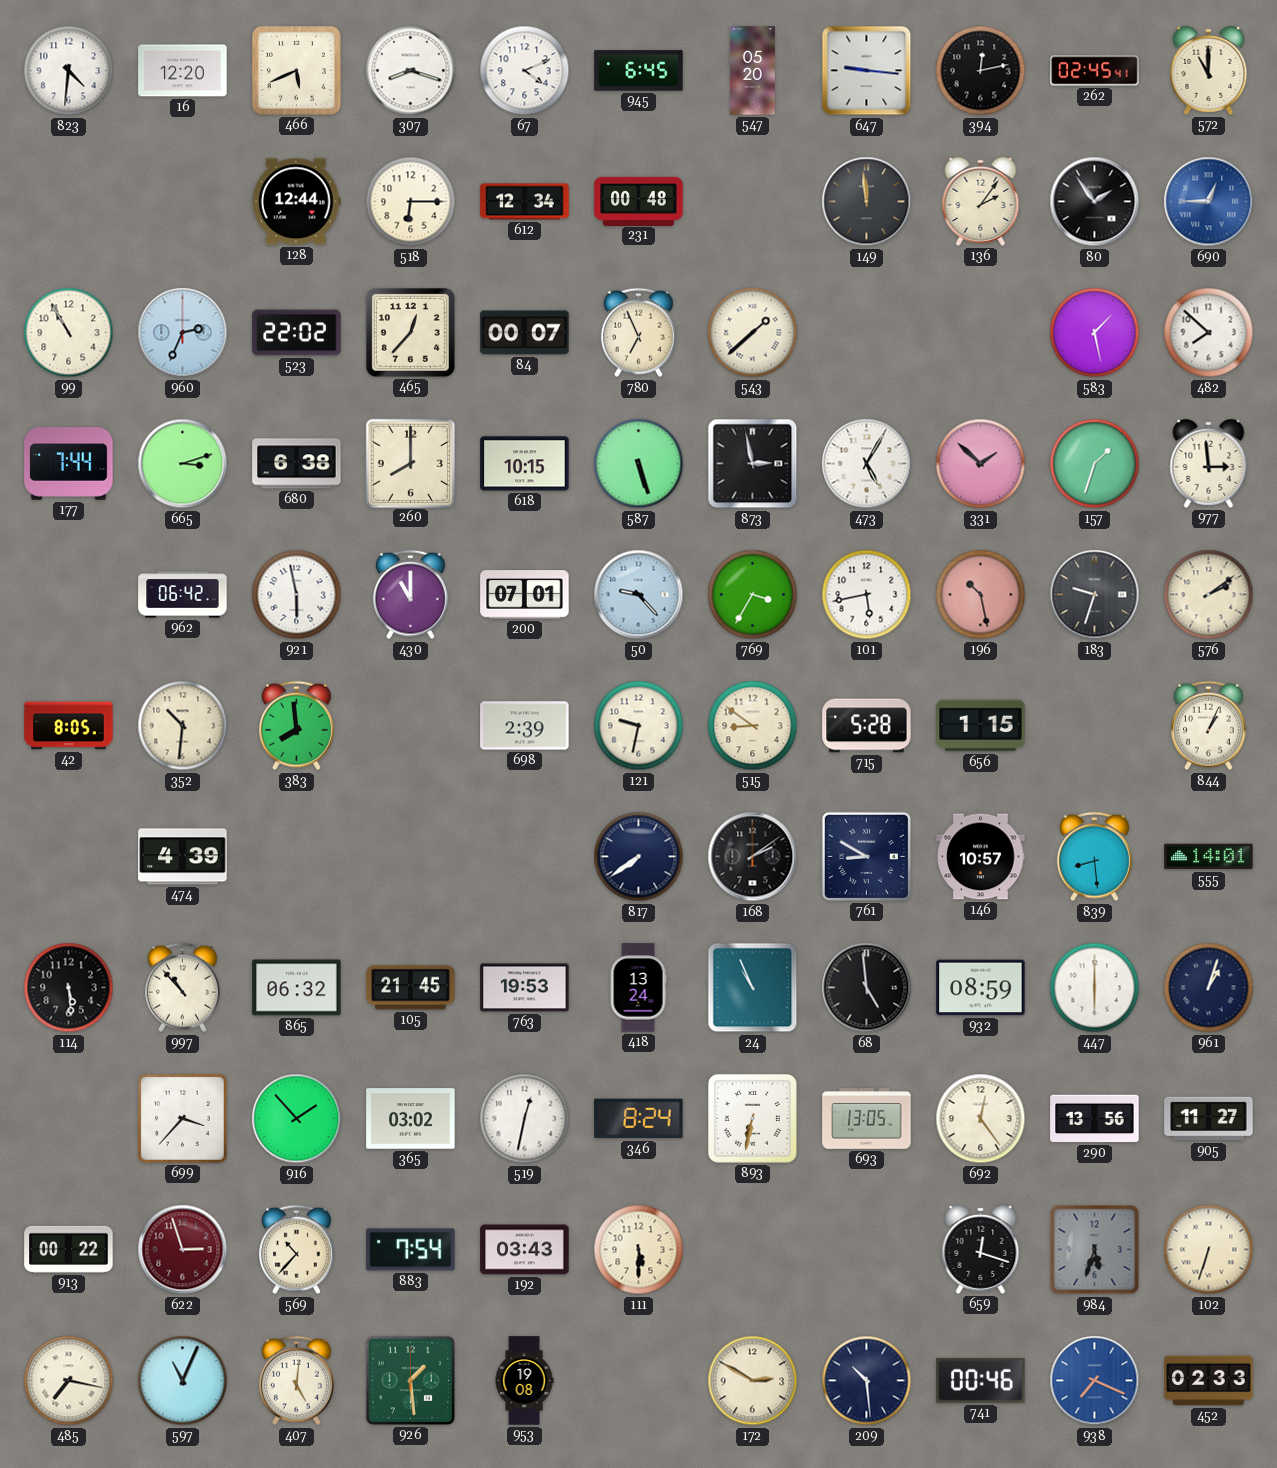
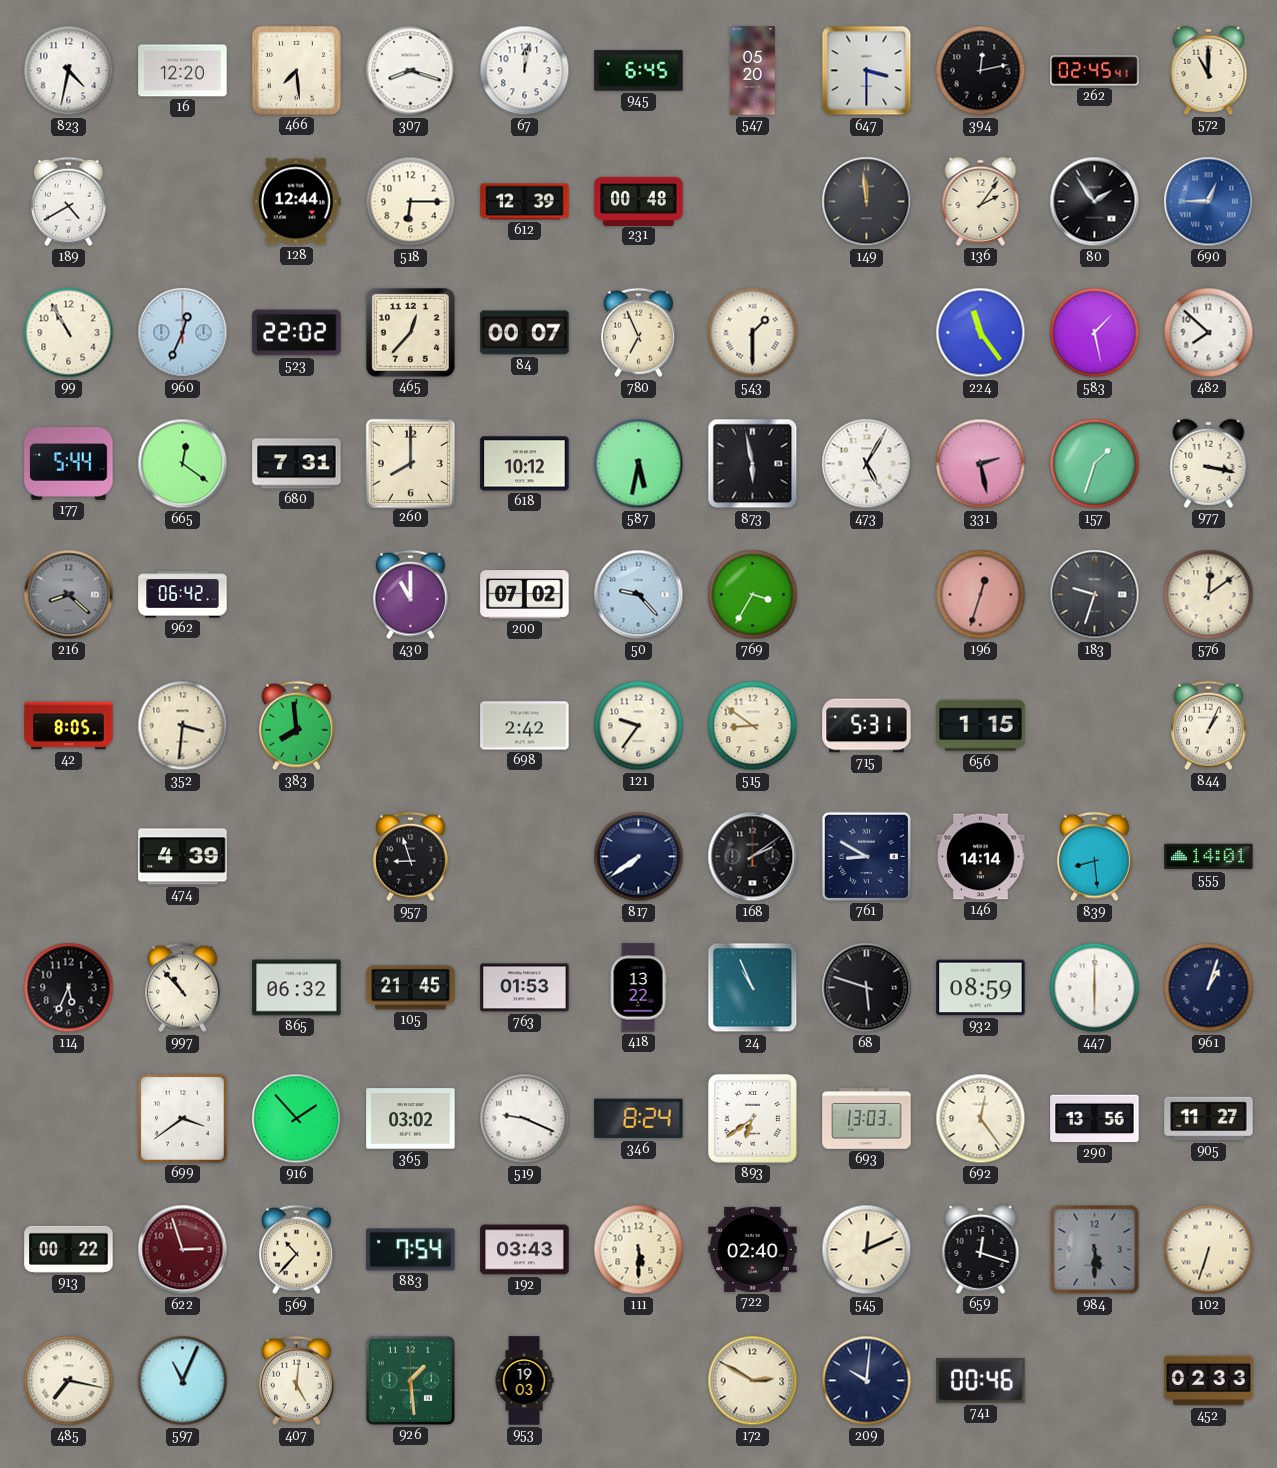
823: 4:31 -> 4:32
466: 5:41 -> 7:29
67: 4:11 -> 12:02
647: 9:16 -> 3:30
189: none -> 4:40
612: 12:34 -> 12:39
960: 2:34 -> 12:34
543: 1:38 -> 1:30
224: none -> 11:24
177: 7:44 -> 5:44
665: 3:12 -> 12:21
680: 6:38 -> 7:31
618: 10:15 -> 10:12
587: 5:27 -> 5:32
873: 2:58 -> 5:58
331: 1:52 -> 2:28
977: 2:59 -> 3:17
216: none -> 8:22
921: 5:58 -> none
200: 07:01 -> 07:02
101: 5:43 -> none
196: 10:28 -> 12:33
576: 2:09 -> 12:09
352: 10:31 -> 3:31
698: 2:39 -> 2:42
121: 9:32 -> 9:36
715: 5:28 -> 5:31
957: none -> 8:57
146: 10:57 -> 14:14
114: 5:29 -> 5:34
763: 19:53 -> 01:53
418: 13:24 -> 13:22
68: 4:59 -> 5:48
699: 3:37 -> 3:39
519: 12:32 -> 9:19
893: 6:32 -> 6:39
693: 13:05 -> 13:03
722: none -> 02:40
545: none -> 12:11
984: 5:33 -> 5:30
953: 19:08 -> 19:03
209: 10:29 -> 10:01
938: 7:19 -> none
